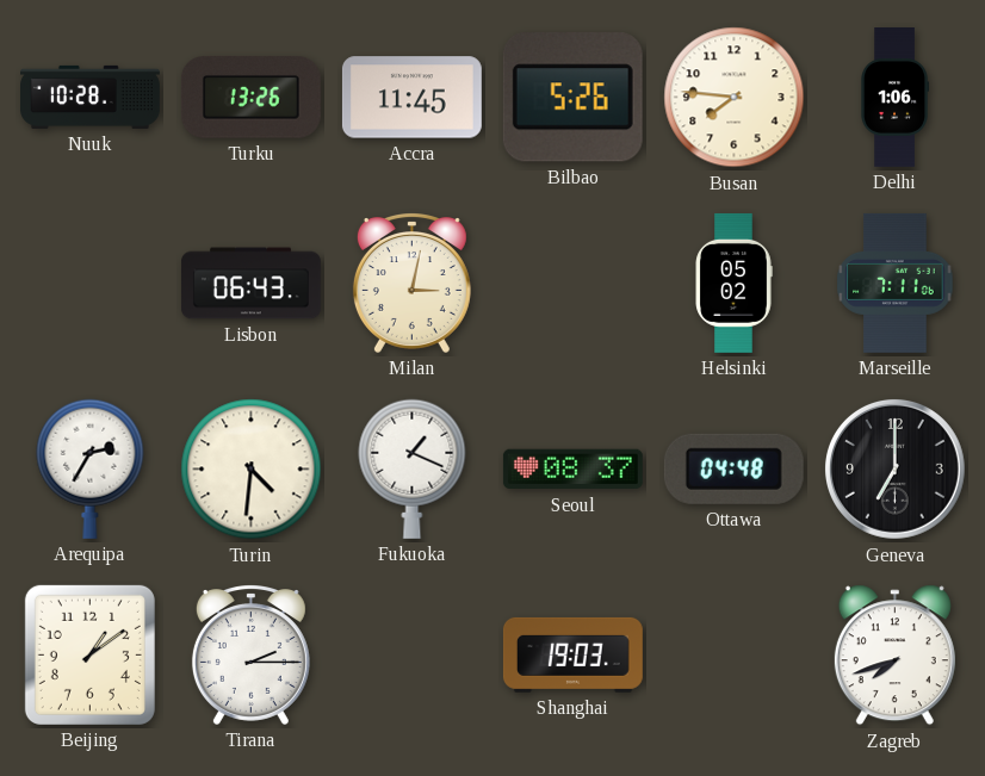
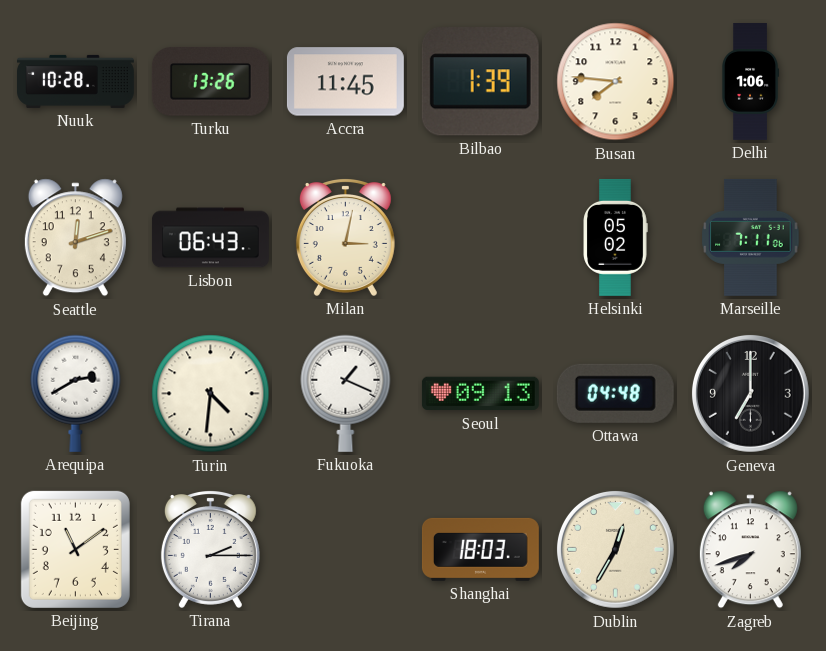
Bilbao: 5:26 -> 1:39
Seattle: none -> 12:12
Arequipa: 2:35 -> 2:40
Seoul: 08:37 -> 09:13
Beijing: 1:09 -> 11:09
Shanghai: 19:03 -> 18:03
Dublin: none -> 12:35
